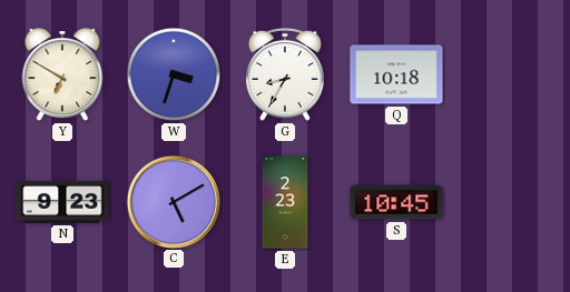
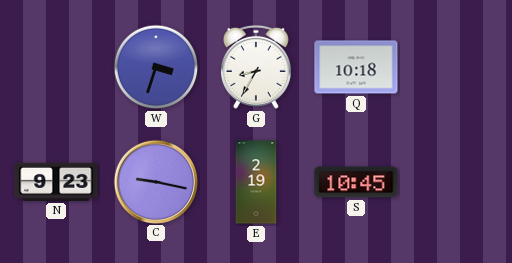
Y: 6:50 -> none
C: 5:10 -> 9:17
E: 2:23 -> 2:19
